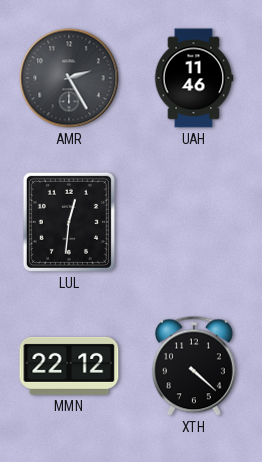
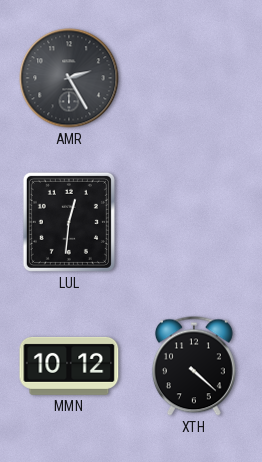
UAH: 11:46 -> none
MMN: 22:12 -> 10:12
